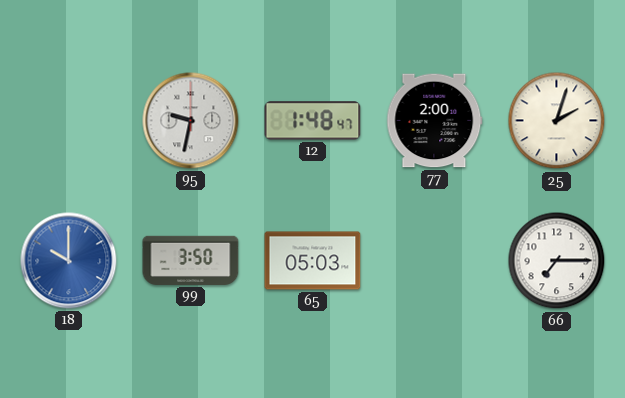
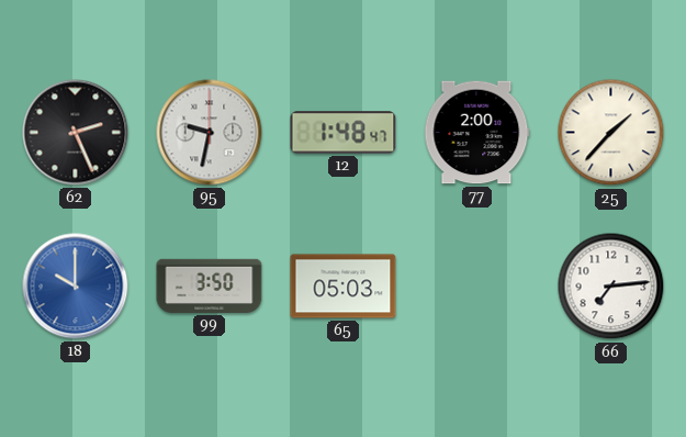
62: none -> 2:26
25: 2:03 -> 1:37
66: 7:15 -> 7:14
